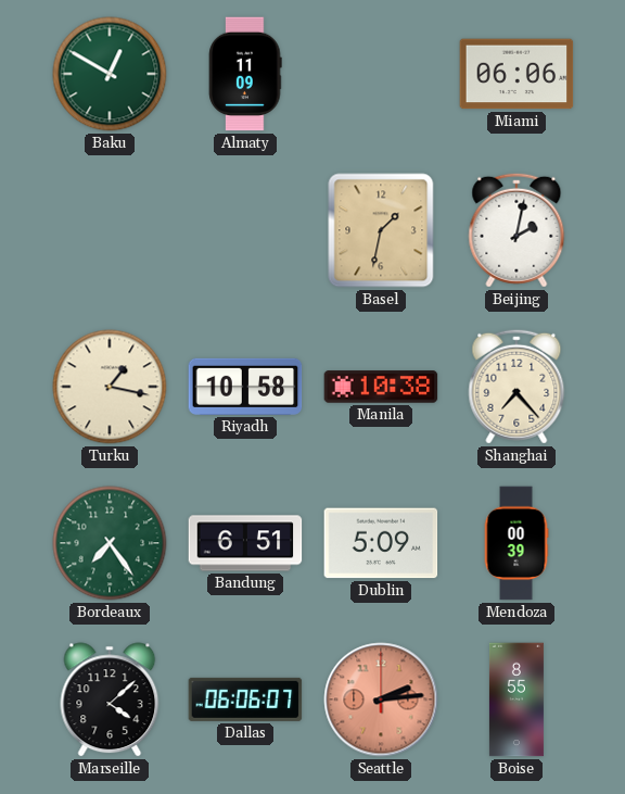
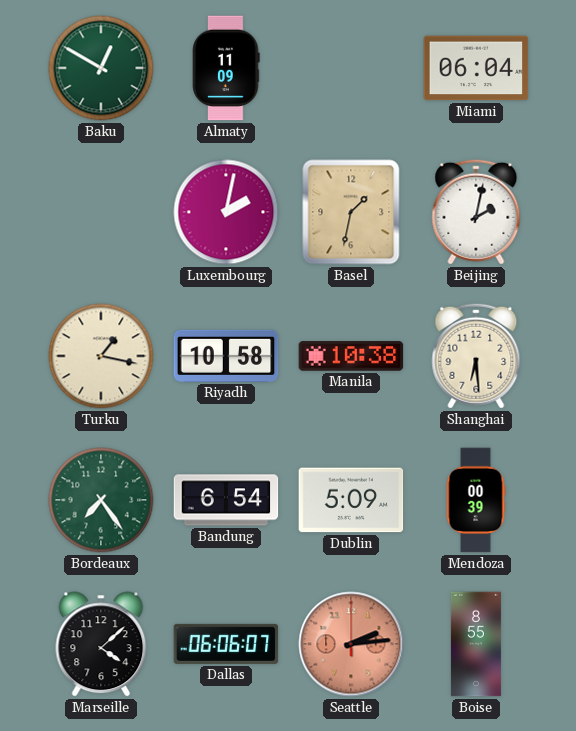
Miami: 06:06 -> 06:04
Luxembourg: none -> 2:02
Shanghai: 7:23 -> 6:29
Bandung: 6:51 -> 6:54
